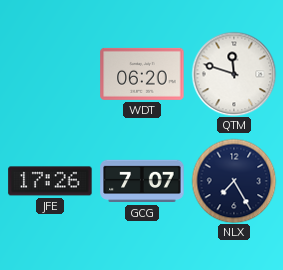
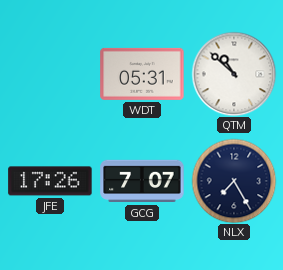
WDT: 06:20 -> 05:31
QTM: 11:48 -> 10:52
